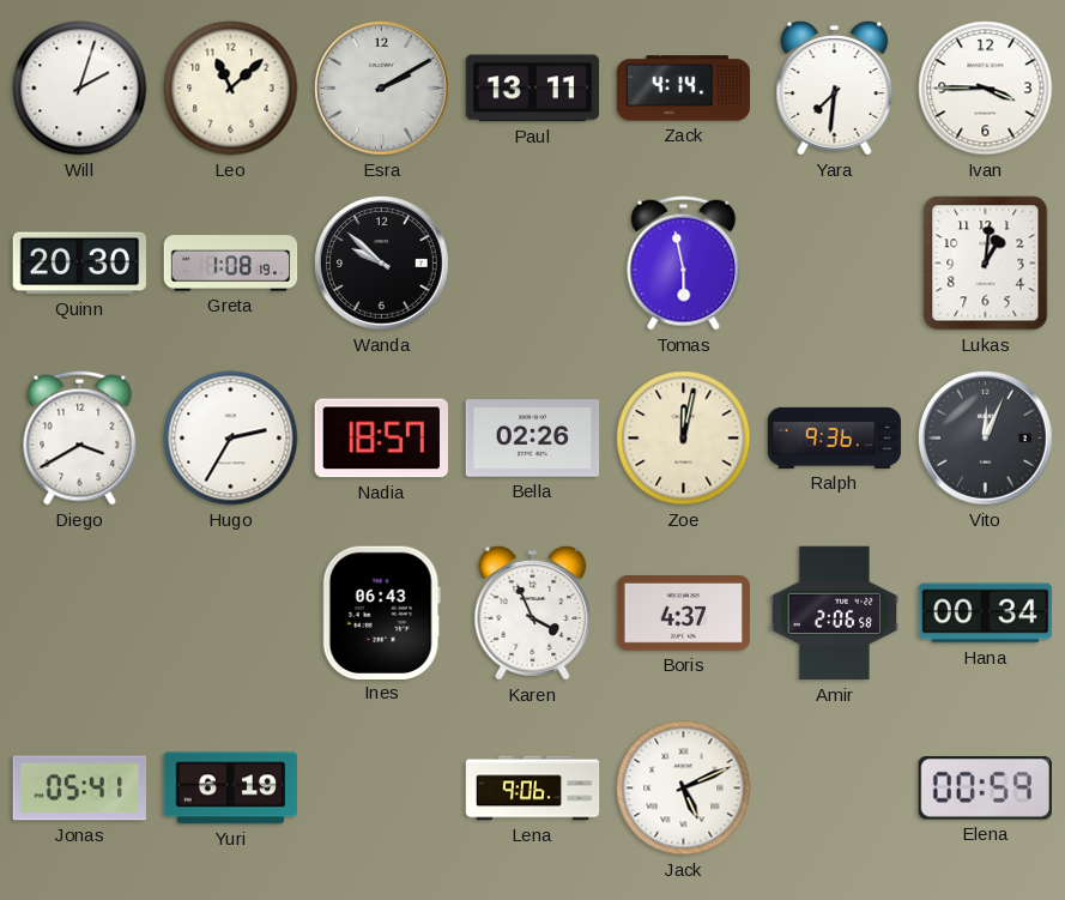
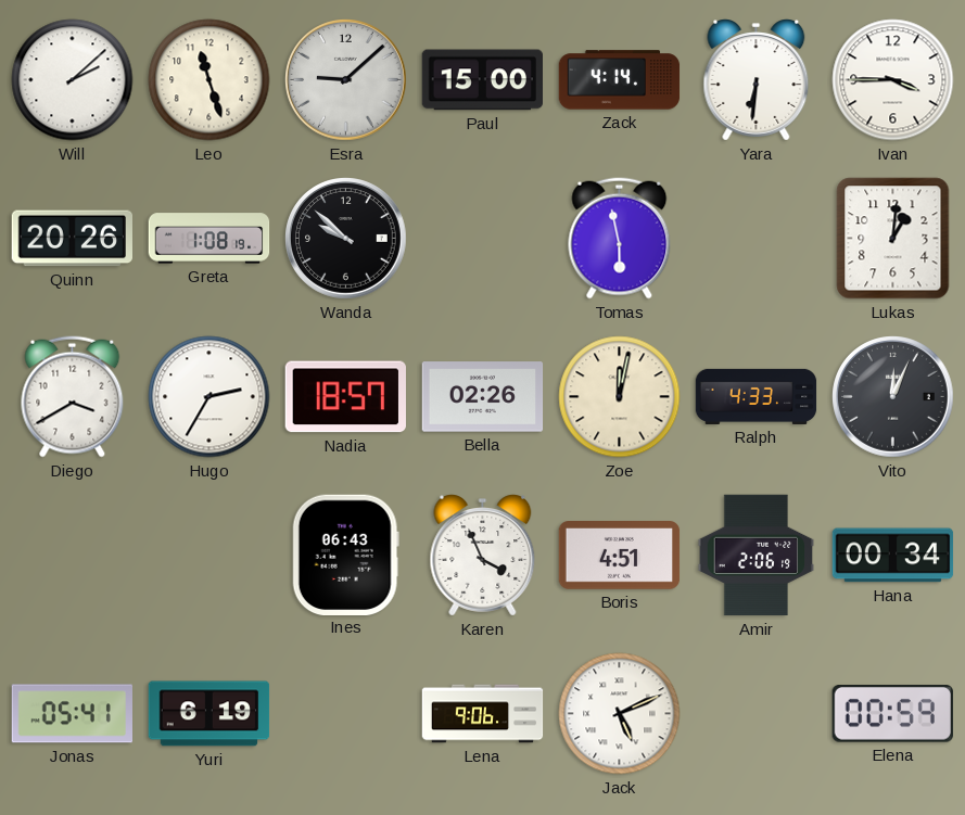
Will: 2:03 -> 2:08
Leo: 11:08 -> 11:27
Esra: 2:10 -> 9:08
Paul: 13:11 -> 15:00
Yara: 7:31 -> 6:31
Quinn: 20:30 -> 20:26
Ralph: 9:36 -> 4:33
Boris: 4:37 -> 4:51
Amir: 2:06:58 -> 2:06:19
